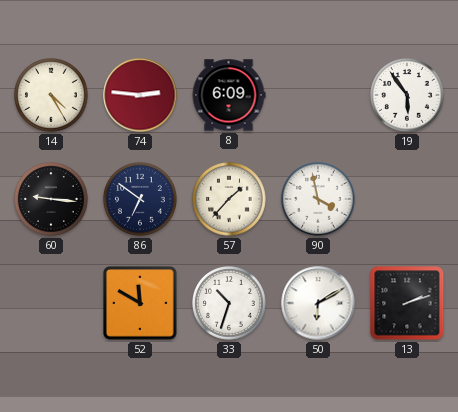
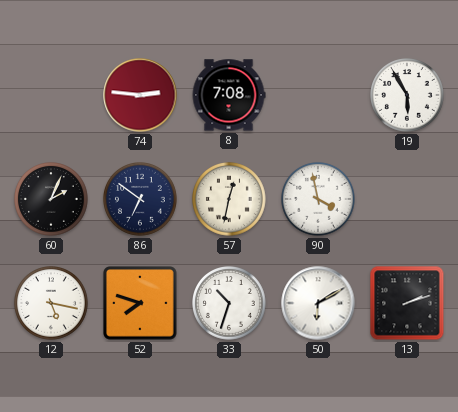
14: 4:25 -> none
8: 6:09 -> 7:08
19: 5:54 -> 5:55
60: 9:16 -> 2:04
57: 1:37 -> 12:32
12: none -> 5:17
52: 11:50 -> 7:48
